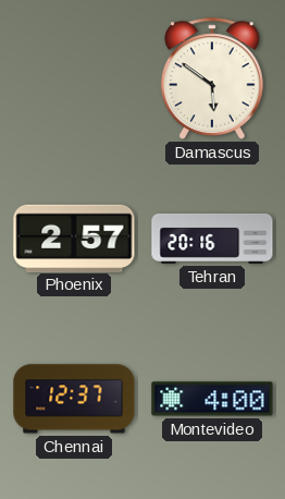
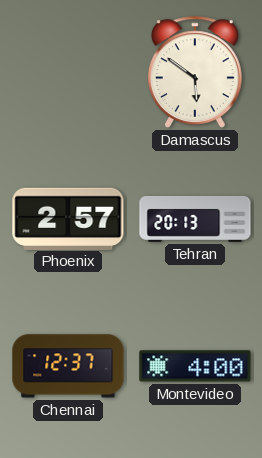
Tehran: 20:16 -> 20:13
